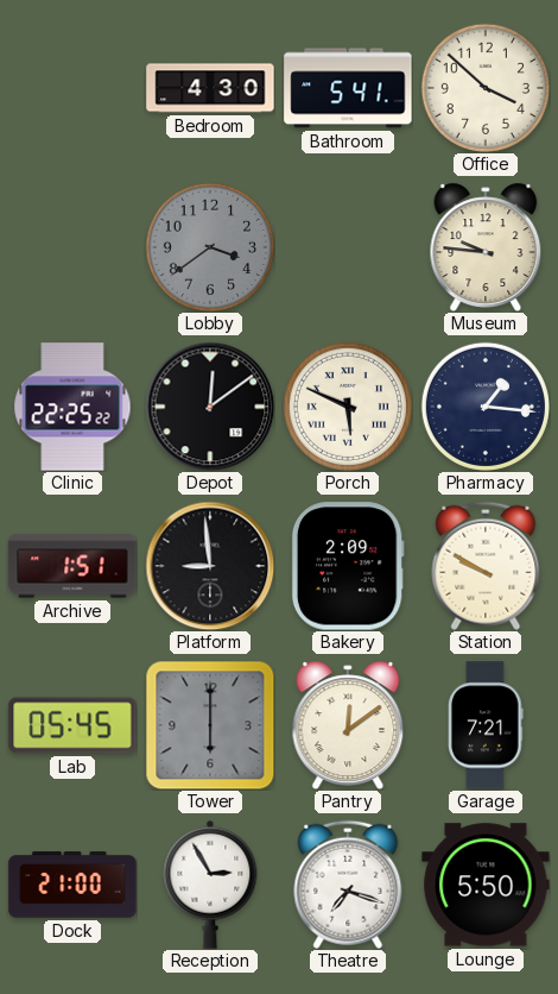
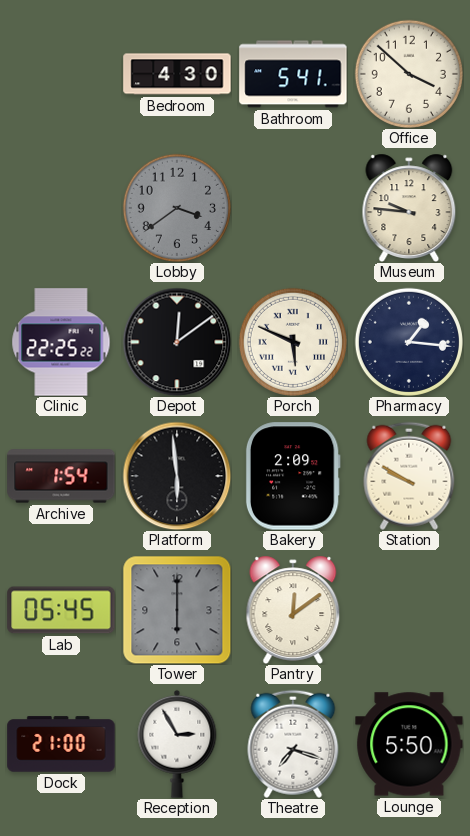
Archive: 1:51 -> 1:54
Platform: 8:59 -> 5:59
Garage: 7:21 -> none
